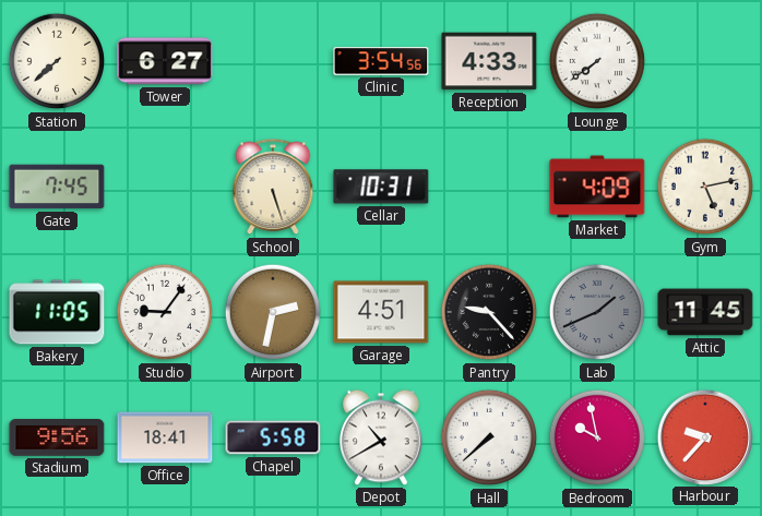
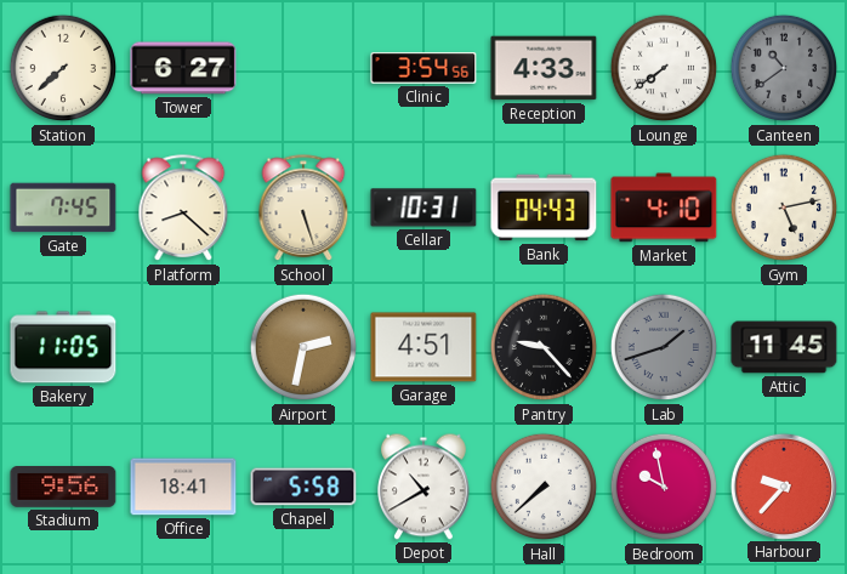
Canteen: none -> 10:39
Platform: none -> 8:22
Bank: none -> 04:43
Market: 4:09 -> 4:10
Studio: 9:06 -> none
Lab: 1:41 -> 1:42
